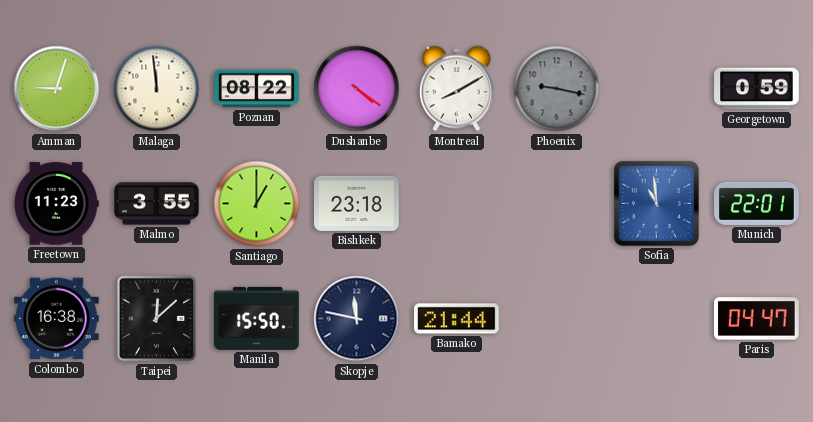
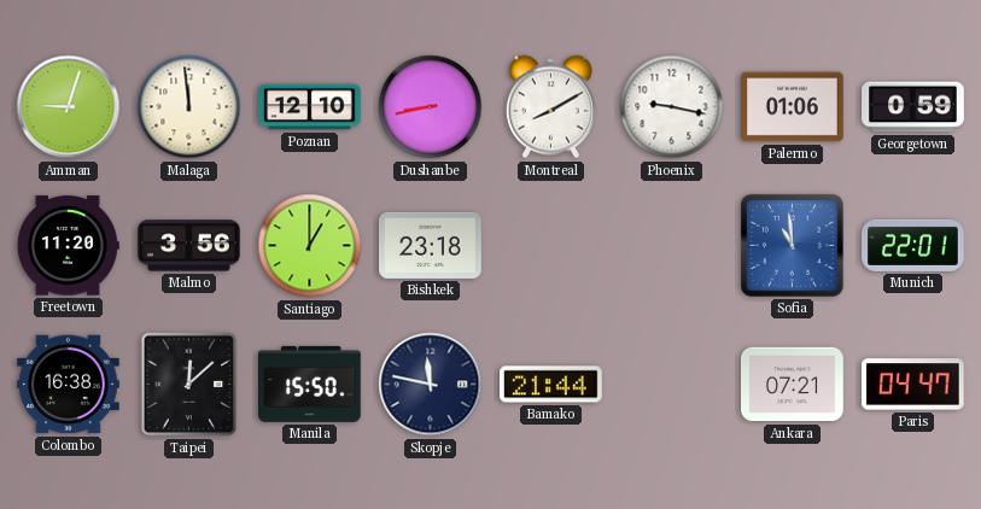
Poznan: 08:22 -> 12:10
Dushanbe: 4:21 -> 8:43
Phoenix dial: grey -> white
Palermo: none -> 01:06
Freetown: 11:23 -> 11:20
Malmo: 3:55 -> 3:56
Ankara: none -> 07:21
